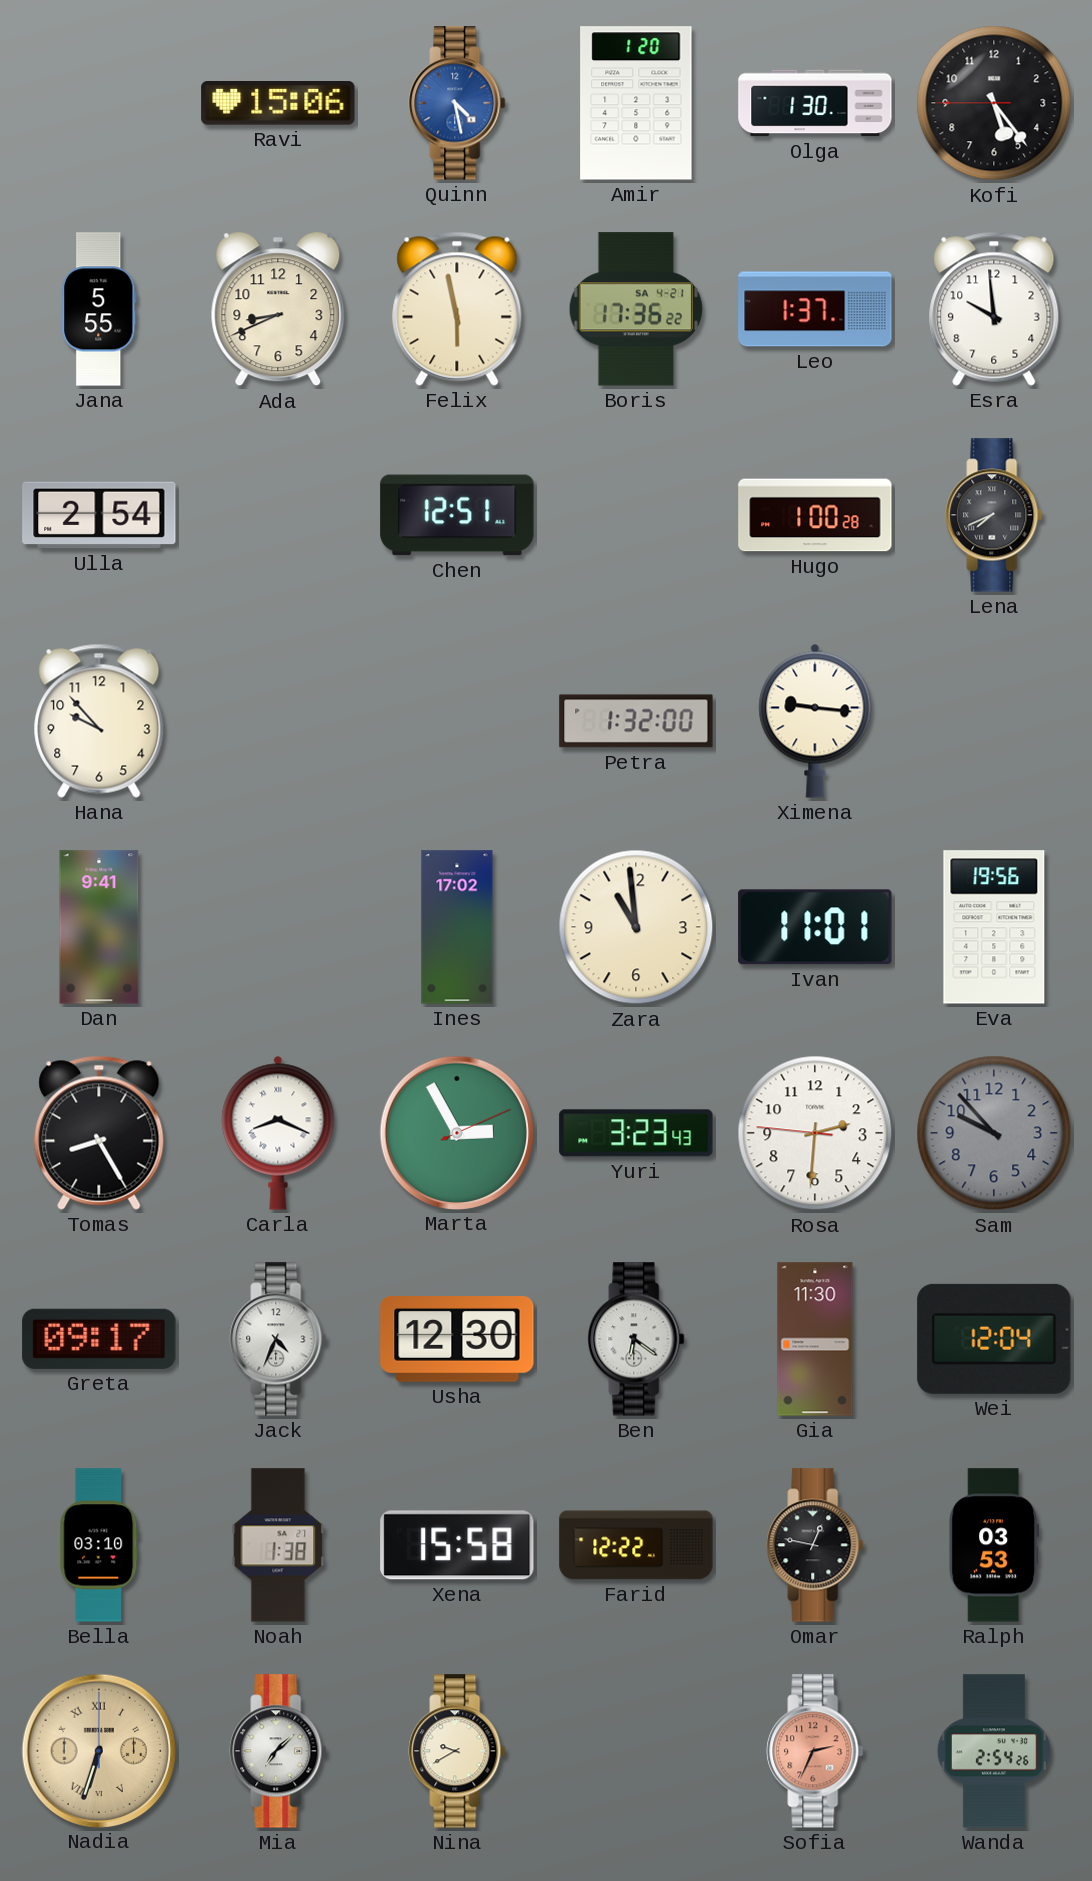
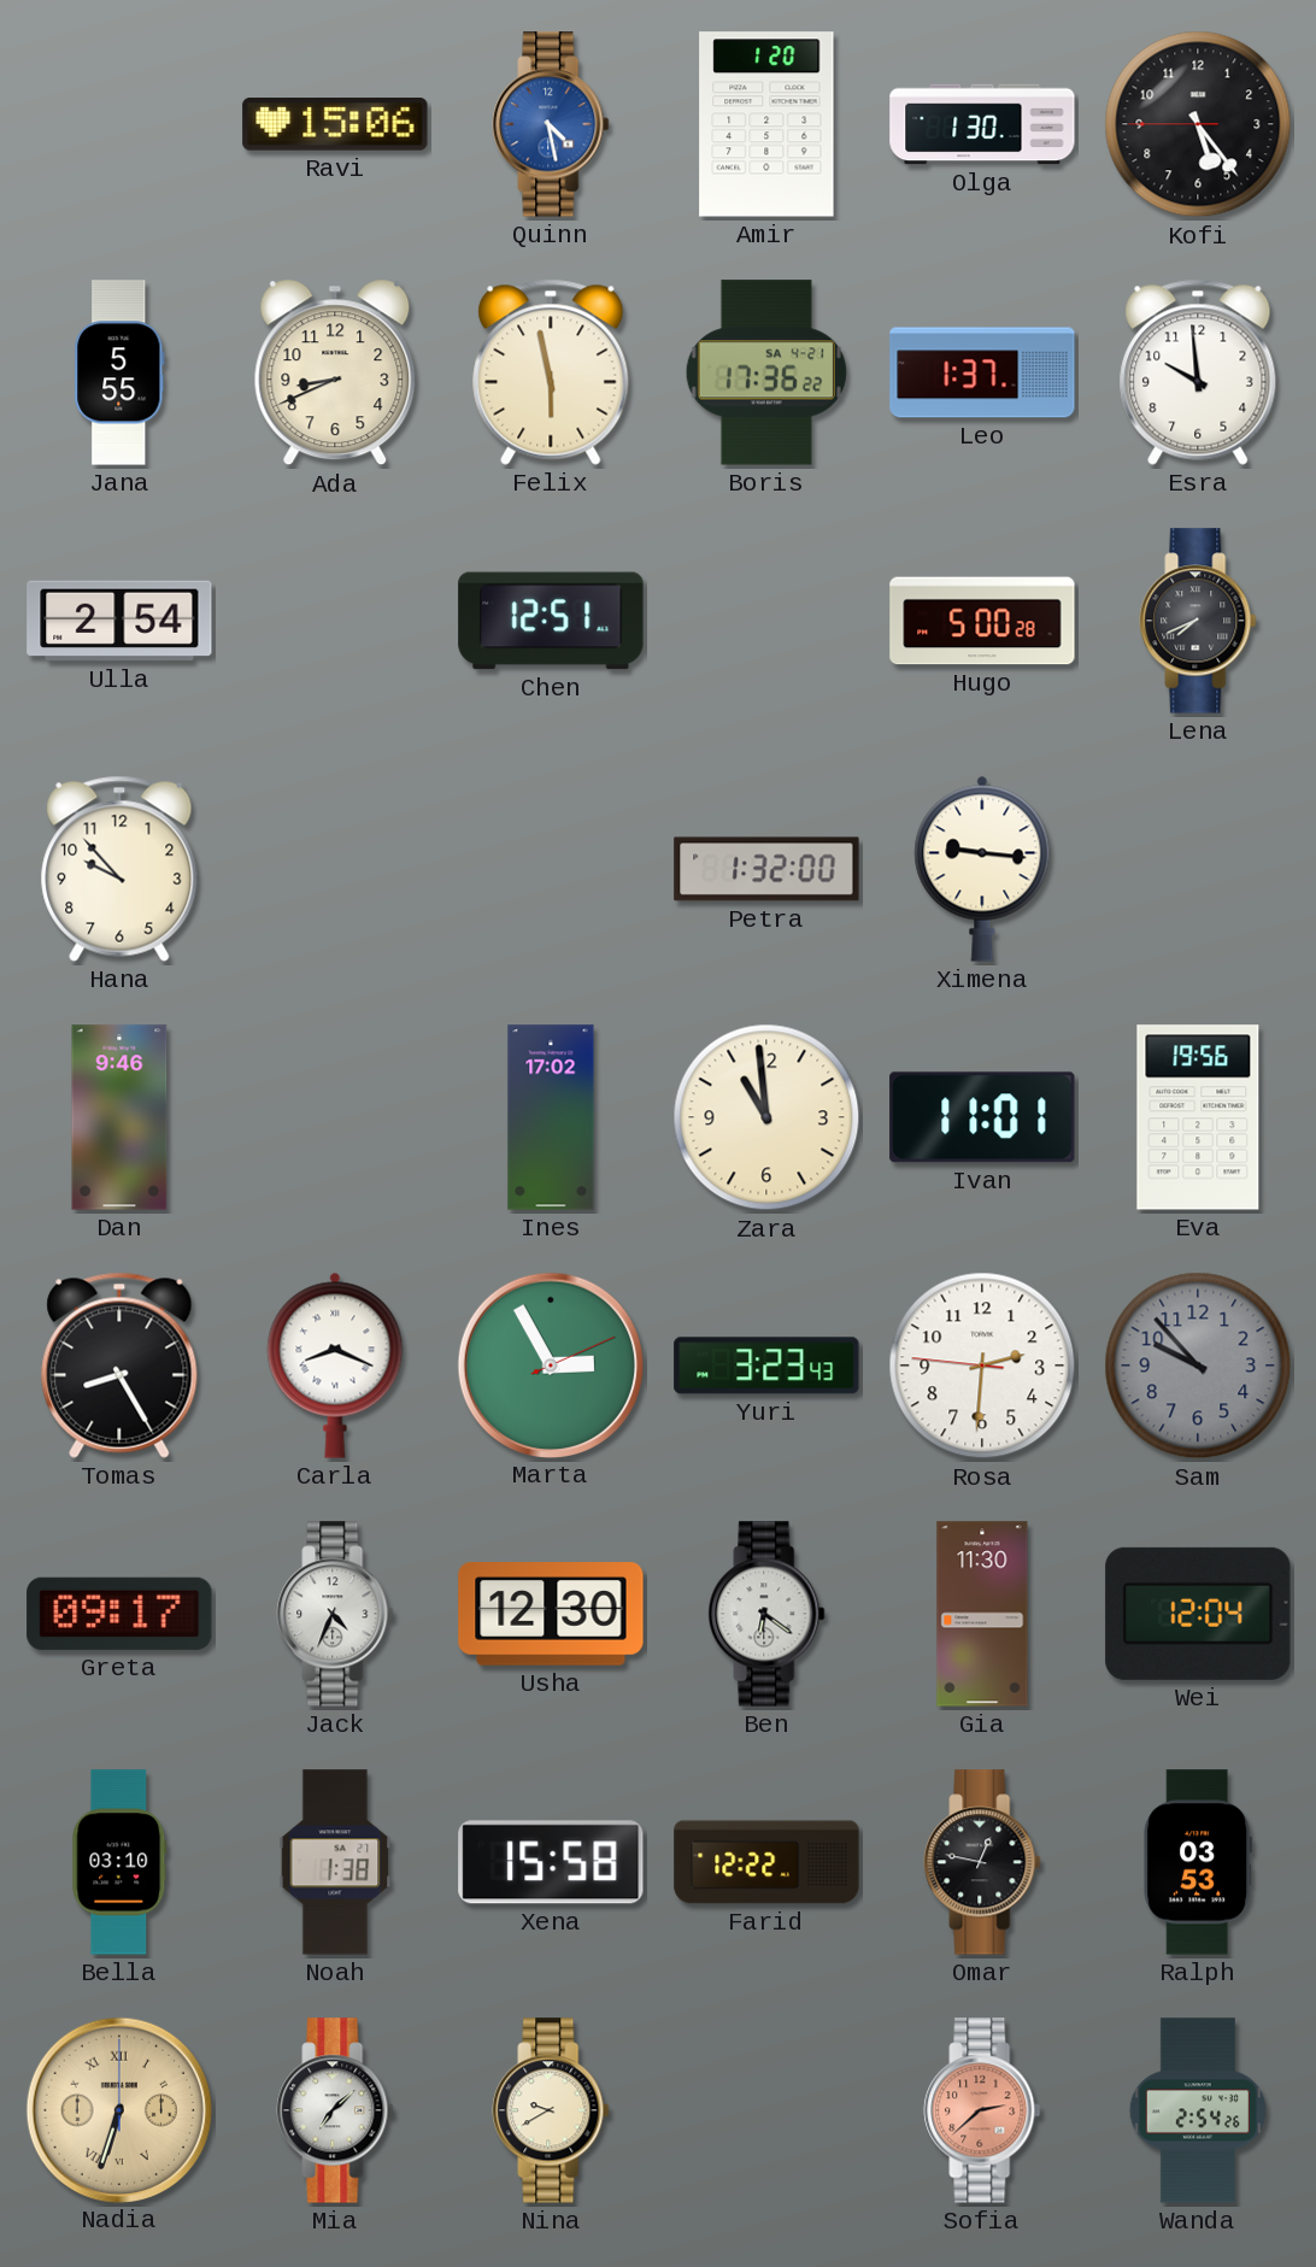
Hugo: 1:00 -> 5:00
Dan: 9:41 -> 9:46
Sofia: 2:34 -> 2:38
